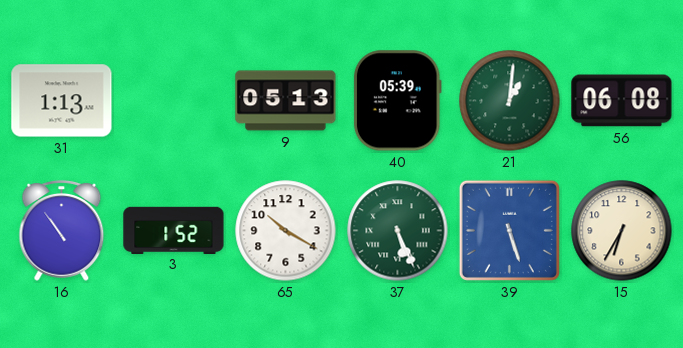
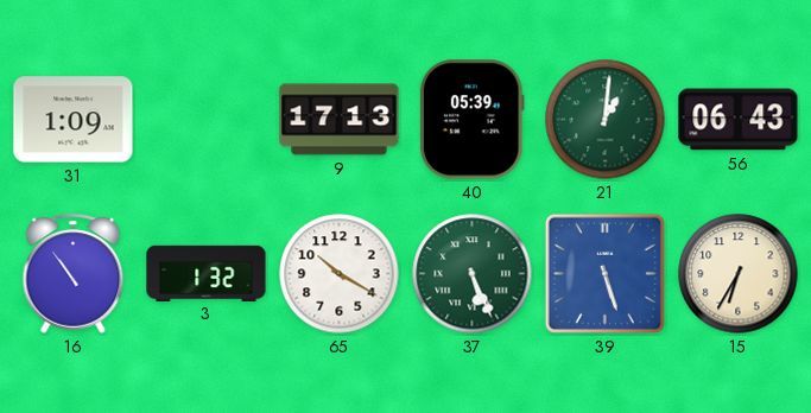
31: 1:13 -> 1:09
9: 05:13 -> 17:13
56: 06:08 -> 06:43
3: 1:52 -> 1:32
